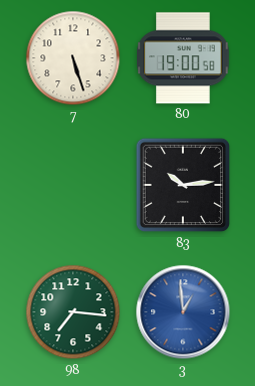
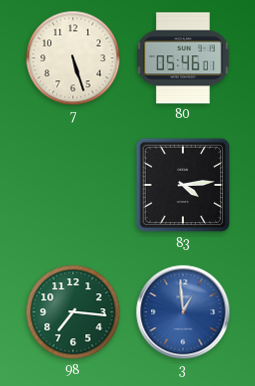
80: 19:00 -> 05:46
83: 10:14 -> 4:14
